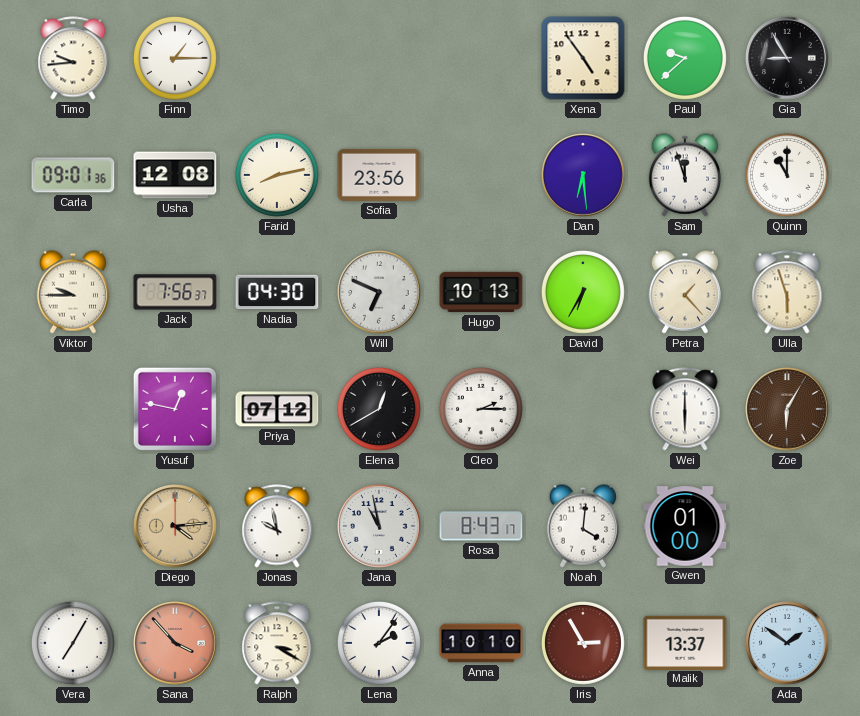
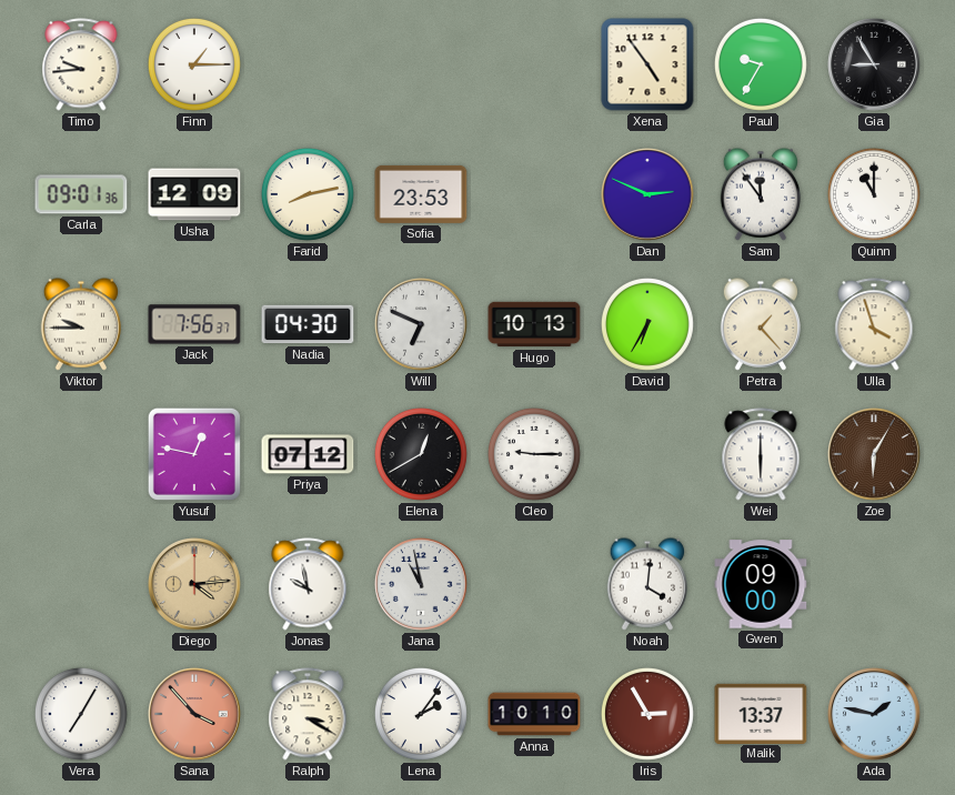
Paul: 9:38 -> 9:35
Usha: 12:08 -> 12:09
Sofia: 23:56 -> 23:53
Dan: 6:29 -> 2:49
Sam: 11:57 -> 11:54
Ulla: 5:57 -> 3:57
Cleo: 2:15 -> 9:15
Rosa: 8:43 -> none
Gwen: 01:00 -> 09:00
Ada: 1:51 -> 1:47
